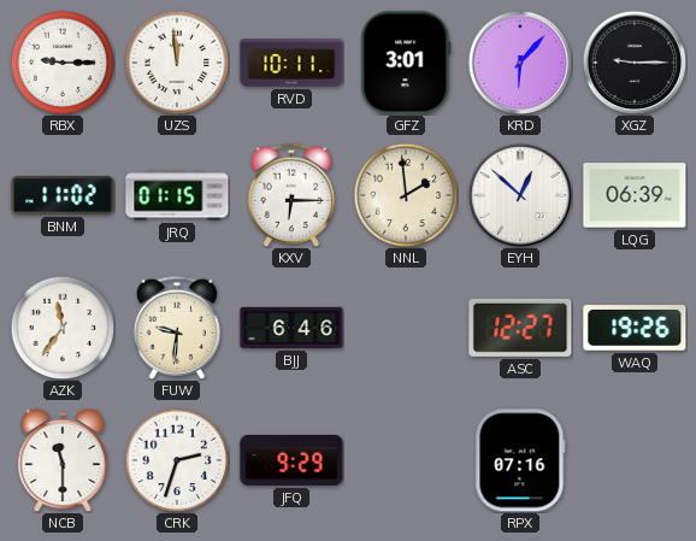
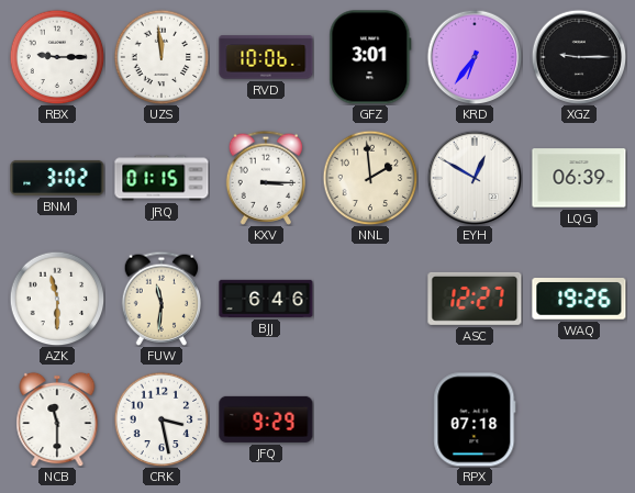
RVD: 10:11 -> 10:06
KRD: 6:07 -> 6:36
BNM: 11:02 -> 3:02
KXV: 6:15 -> 3:15
EYH: 12:52 -> 12:50
AZK: 11:36 -> 11:30
FUW: 9:31 -> 11:31
CRK: 2:33 -> 3:28
RPX: 07:16 -> 07:18
